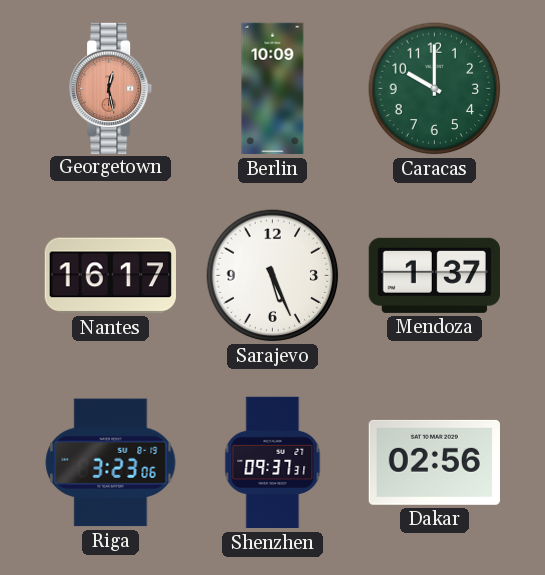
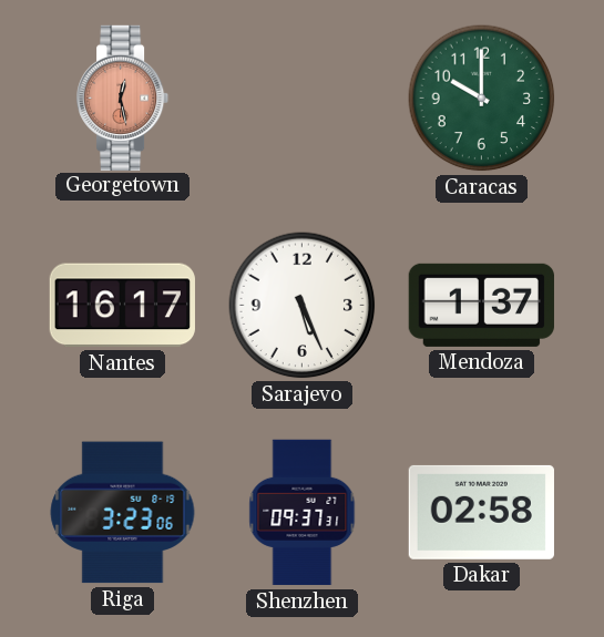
Berlin: 10:09 -> none
Dakar: 02:56 -> 02:58
